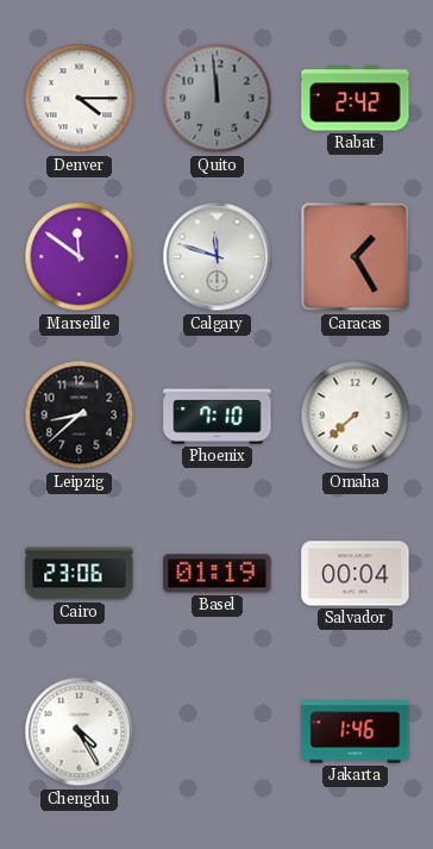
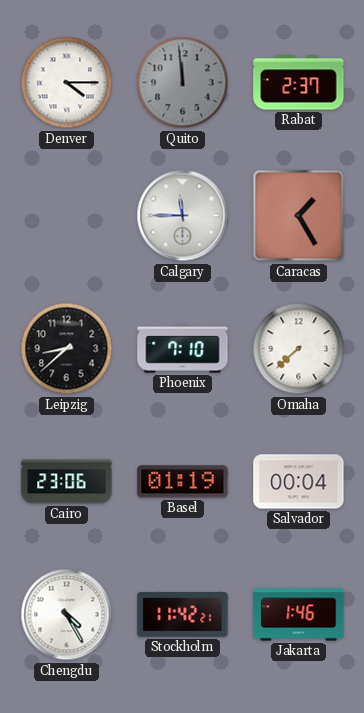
Rabat: 2:42 -> 2:37
Marseille: 11:51 -> none
Calgary: 11:48 -> 11:45
Stockholm: none -> 11:42
